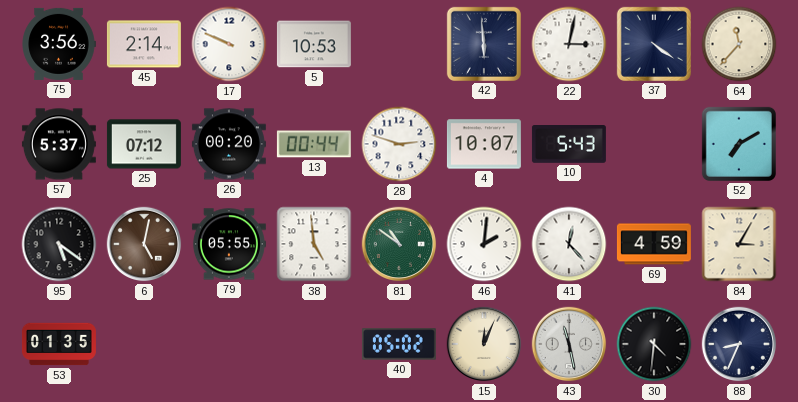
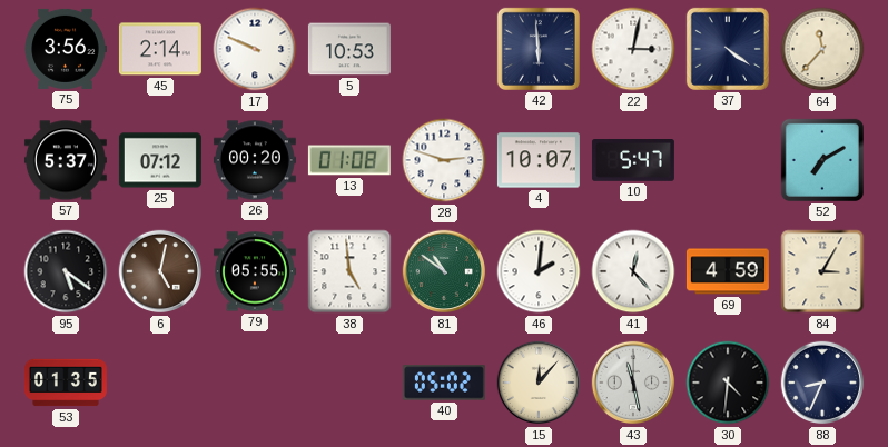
13: 00:44 -> 01:08
10: 5:43 -> 5:47
15: 12:04 -> 12:07
